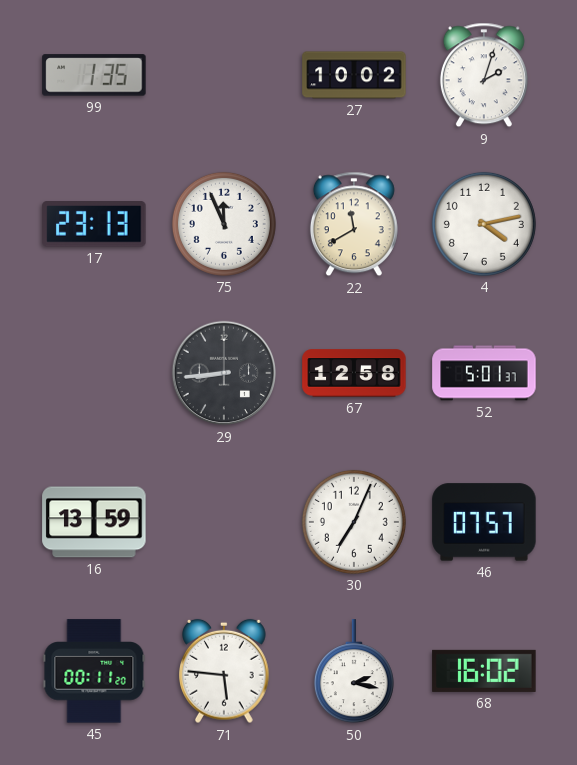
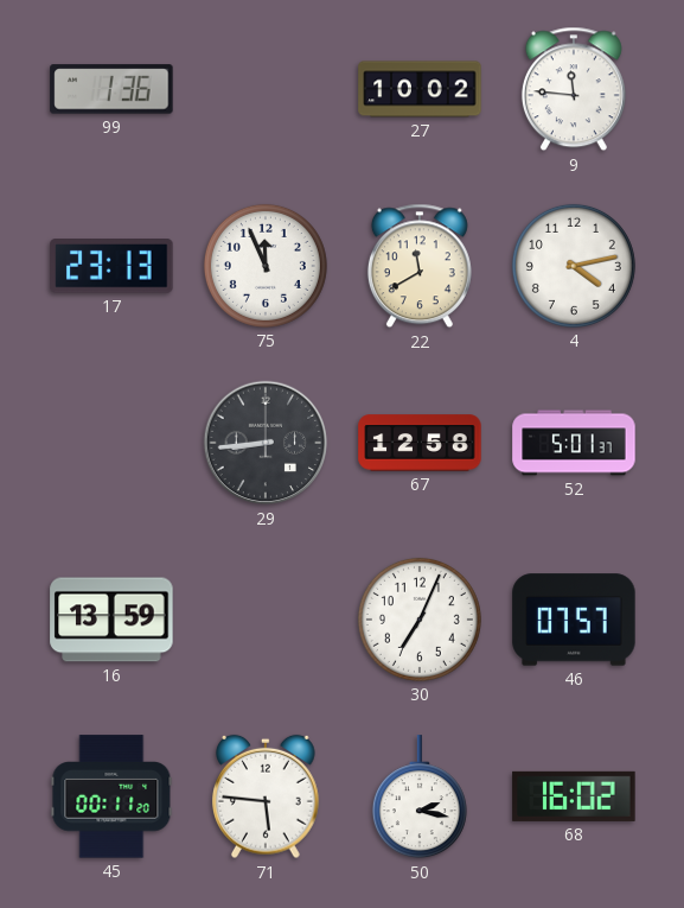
99: 1:35 -> 1:36
9: 2:03 -> 11:46
